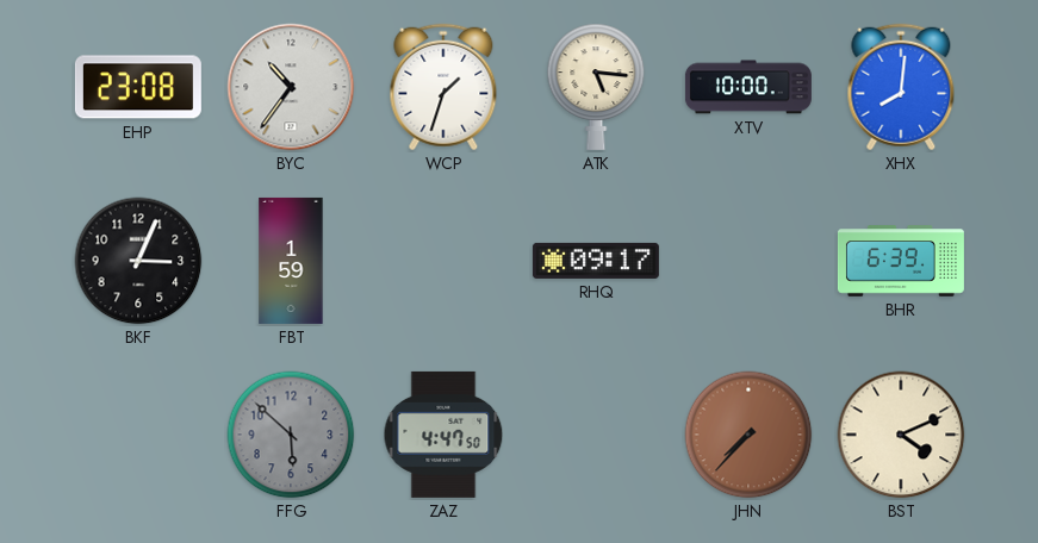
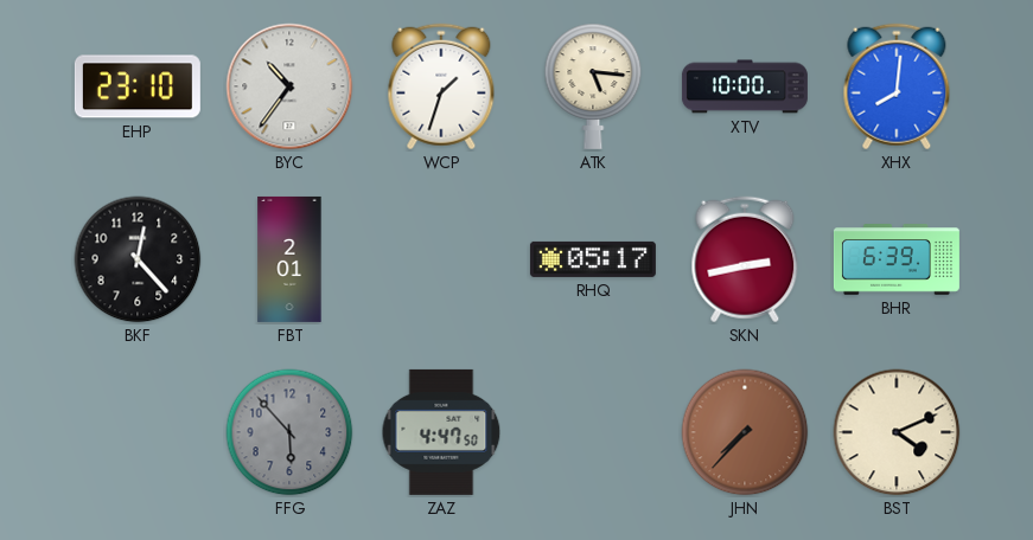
EHP: 23:08 -> 23:10
BKF: 3:04 -> 12:23
FBT: 1:59 -> 2:01
RHQ: 09:17 -> 05:17
SKN: none -> 2:43
FFG: 5:52 -> 5:53
